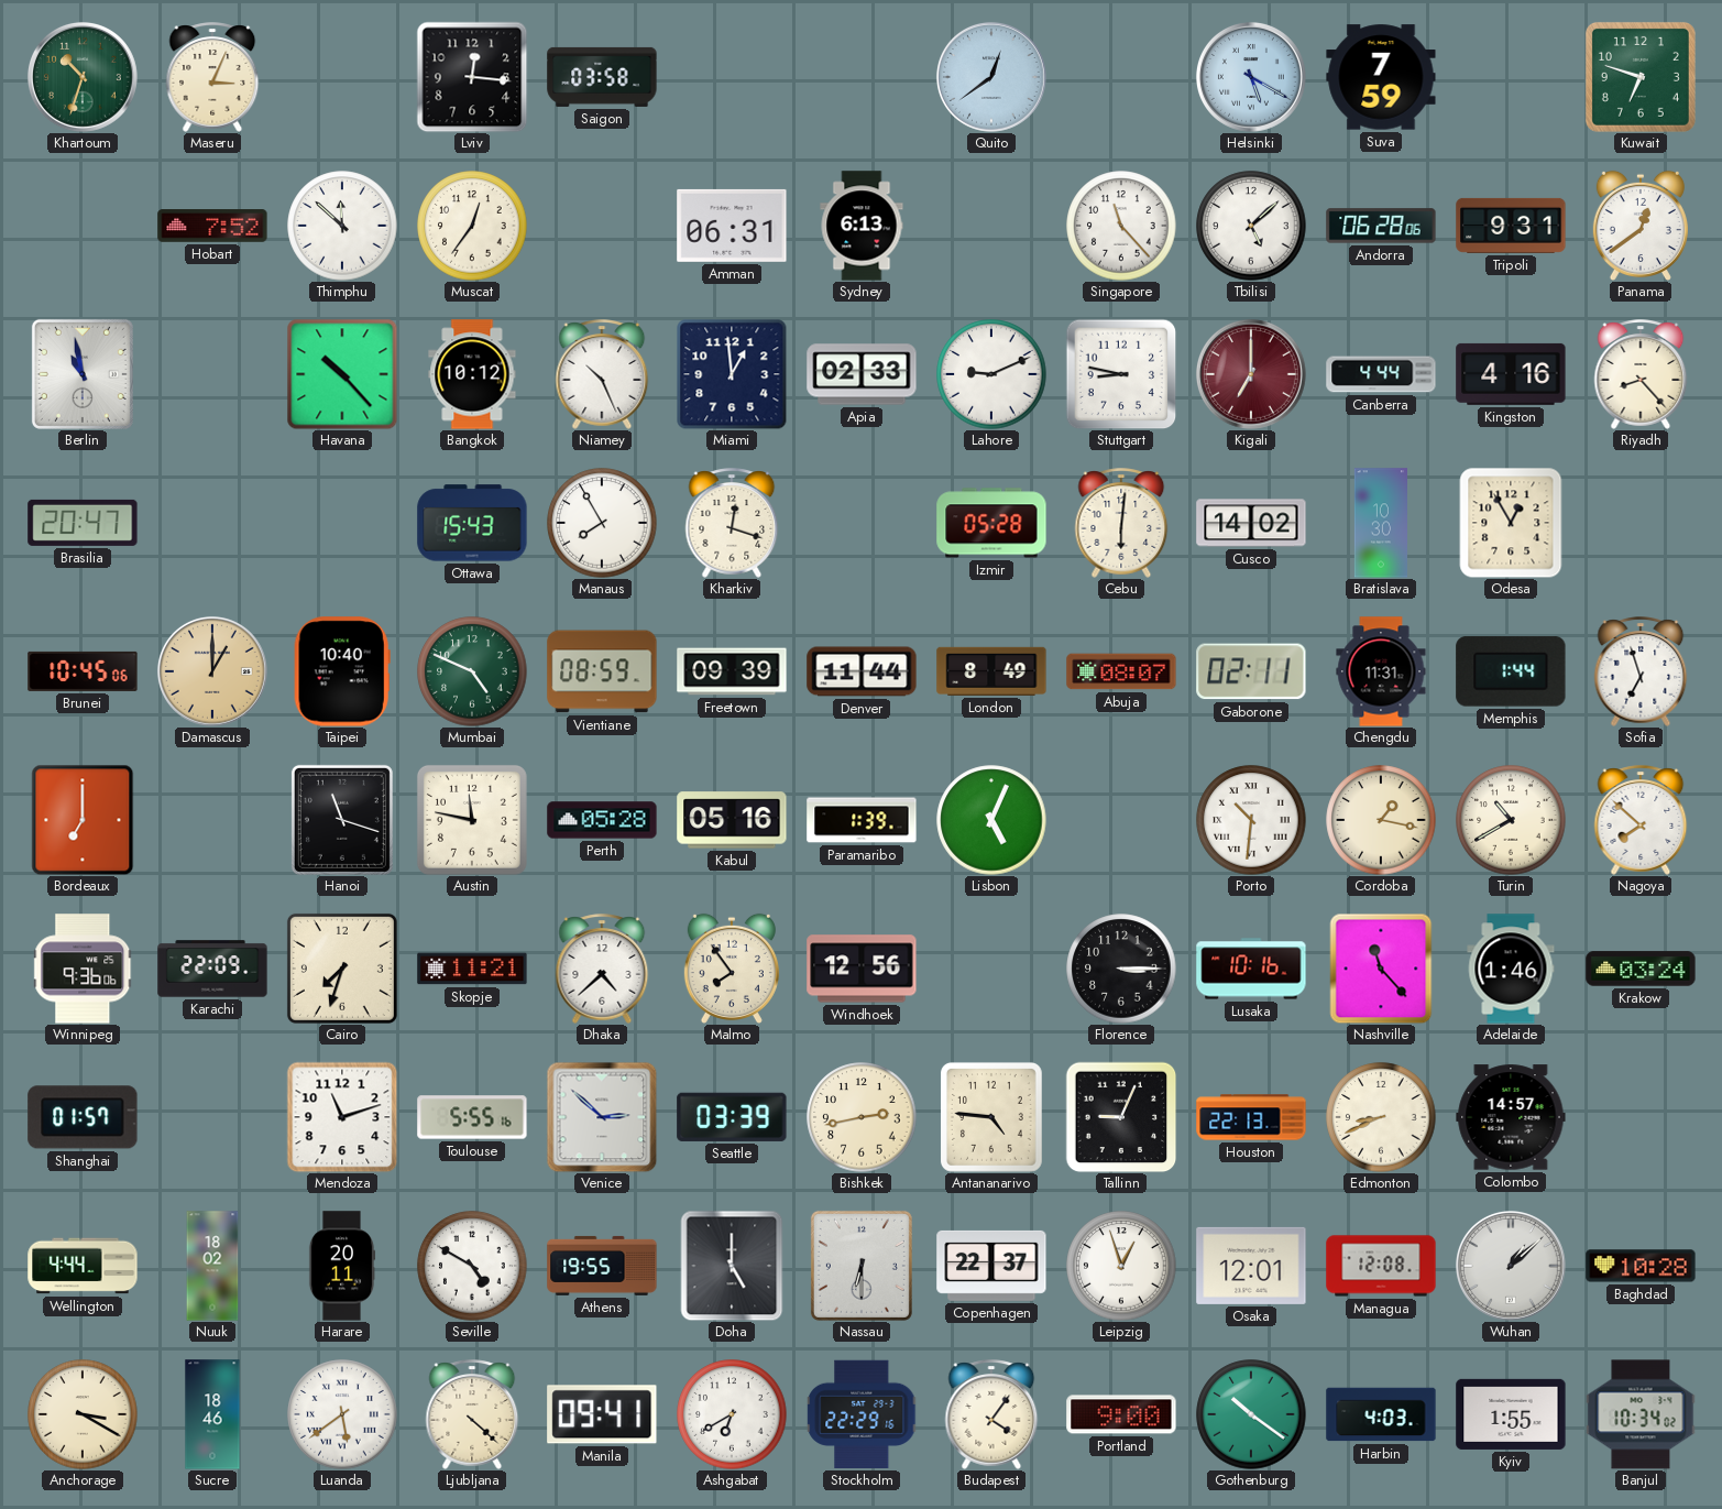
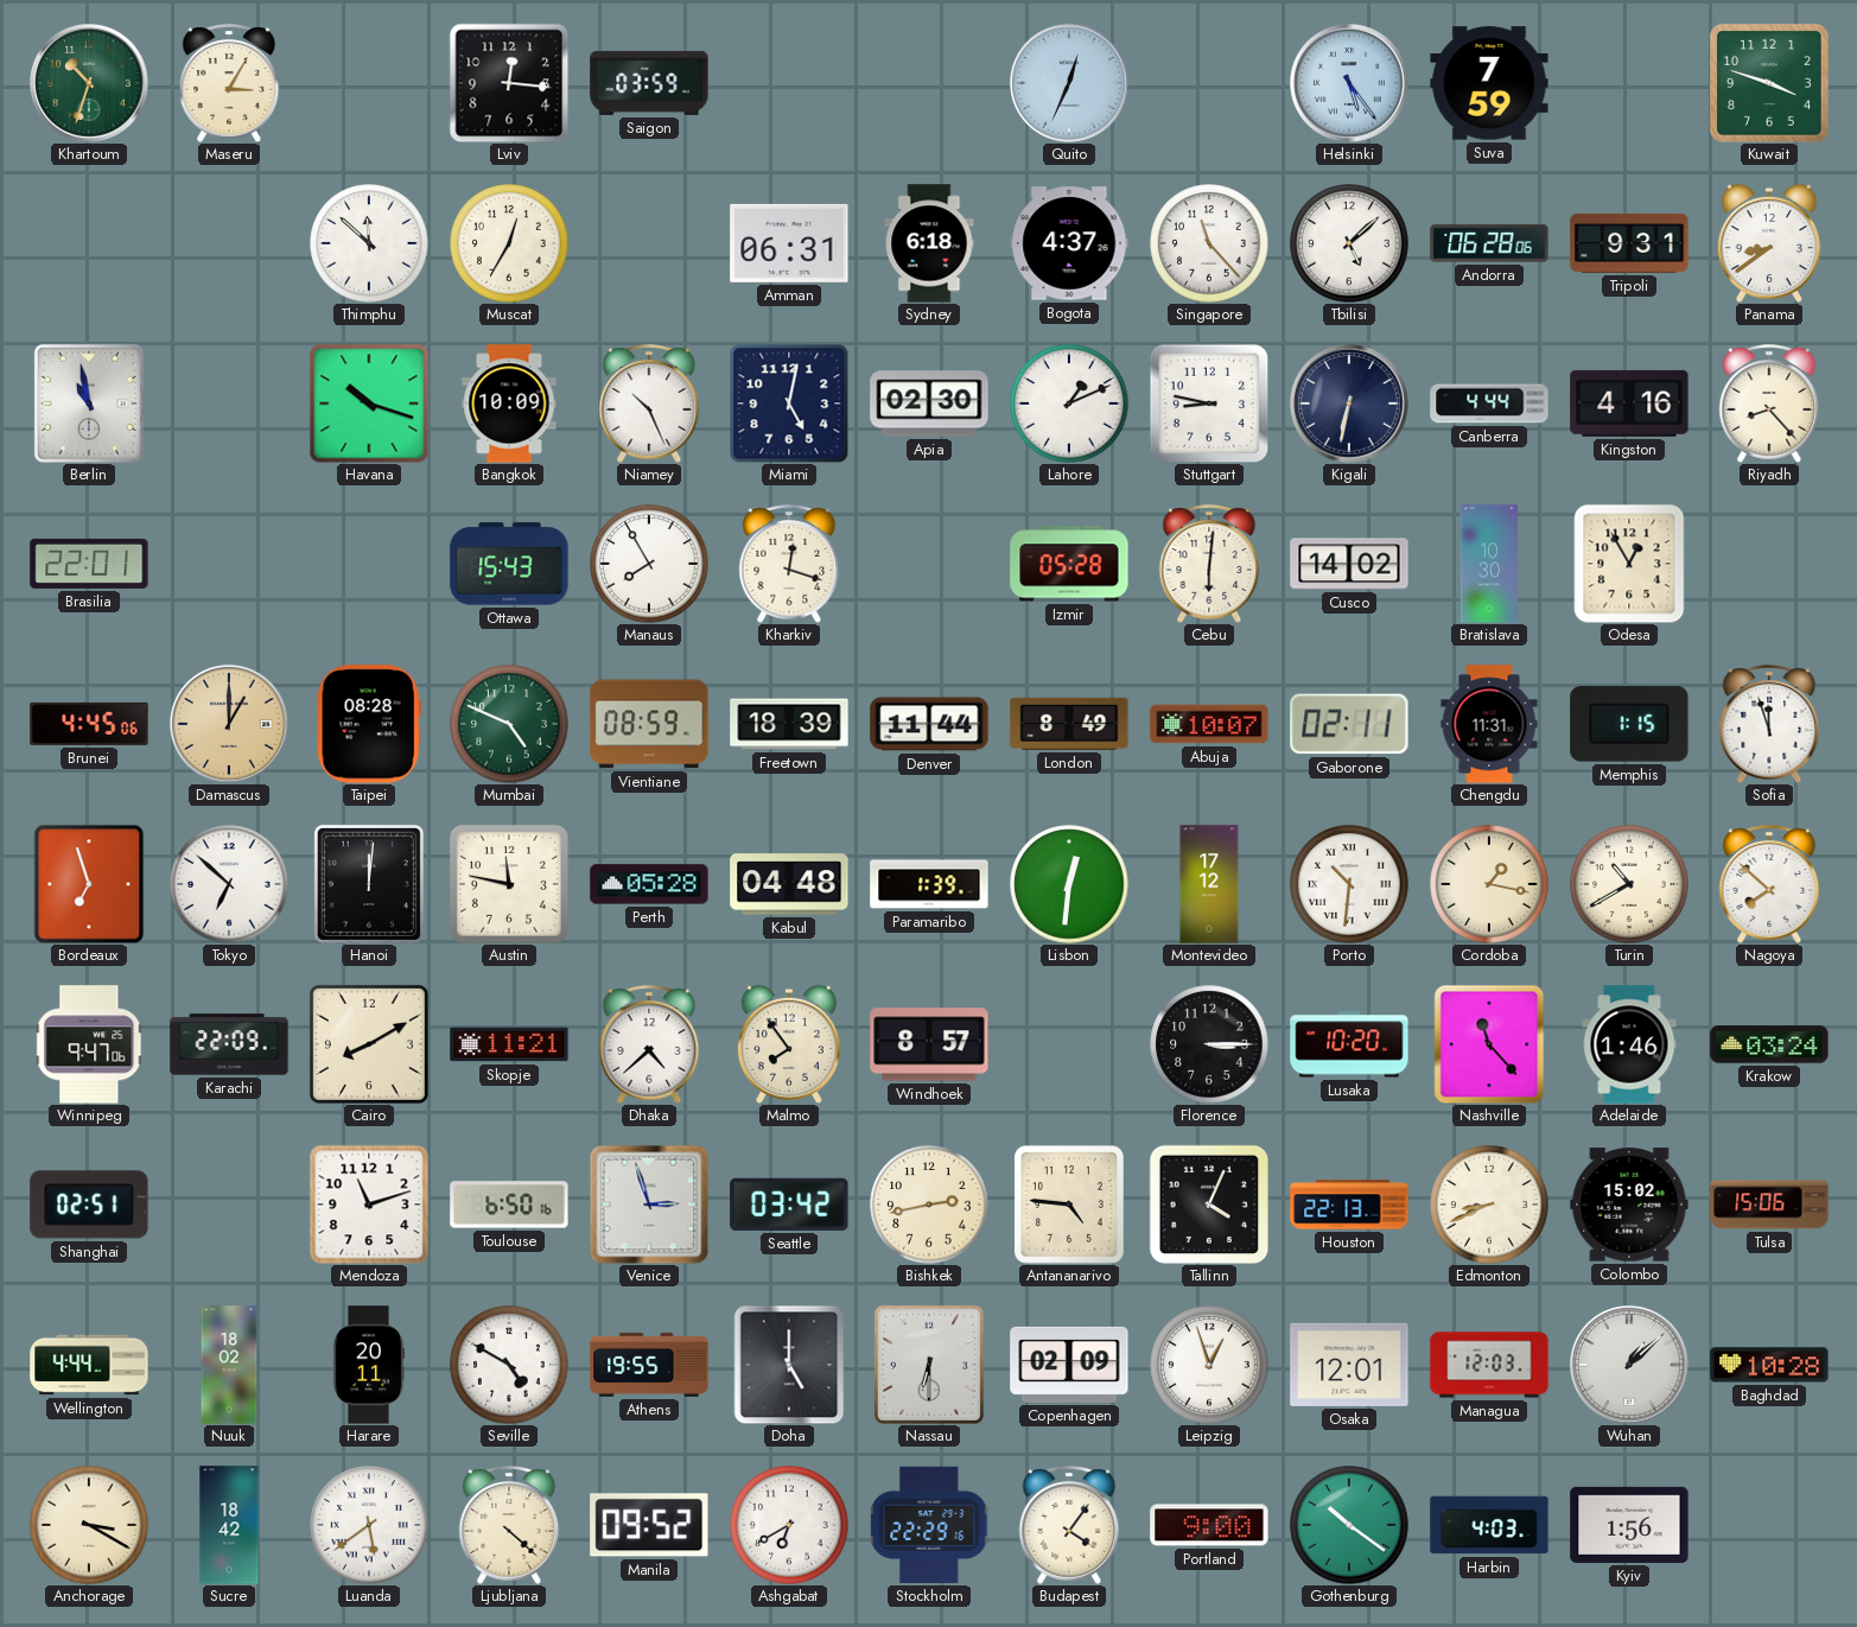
Maseru: 3:04 -> 3:05
Saigon: 03:58 -> 03:59
Quito: 12:39 -> 12:34
Helsinki: 5:20 -> 5:24
Kuwait: 6:48 -> 3:48
Hobart: 7:52 -> none
Muscat: 12:36 -> 12:35
Sydney: 6:13 -> 6:18
Bogota: none -> 4:37
Panama: 12:39 -> 8:39
Havana: 10:23 -> 10:18
Bangkok: 10:12 -> 10:09
Miami: 12:59 -> 5:02
Apia: 02:33 -> 02:30
Lahore: 9:11 -> 1:11
Kigali: 7:00 -> 6:32
Kigali dial: burgundy -> navy
Brasilia: 20:47 -> 22:01
Brunei: 10:45 -> 4:45
Taipei: 10:40 -> 08:28
Freetown: 09:39 -> 18:39
Abuja: 08:07 -> 10:07
Memphis: 1:44 -> 1:15
Sofia: 6:57 -> 11:57
Bordeaux: 7:00 -> 6:57
Tokyo: none -> 6:52
Hanoi: 11:18 -> 12:01
Kabul: 05:16 -> 04:48
Lisbon: 5:04 -> 12:31
Montevideo: none -> 17:12
Winnipeg: 9:36 -> 9:47
Cairo: 7:33 -> 8:10
Windhoek: 12:56 -> 8:57
Lusaka: 10:16 -> 10:20
Shanghai: 01:57 -> 02:51
Toulouse: 5:55 -> 6:50
Venice: 2:52 -> 2:57
Seattle: 03:39 -> 03:42
Tallinn: 9:04 -> 4:04
Colombo: 14:57 -> 15:02
Tulsa: none -> 15:06
Copenhagen: 22:37 -> 02:09
Managua: 12:08 -> 12:03
Sucre: 18:46 -> 18:42
Manila: 09:41 -> 09:52
Kyiv: 1:55 -> 1:56
Banjul: 10:34 -> none
